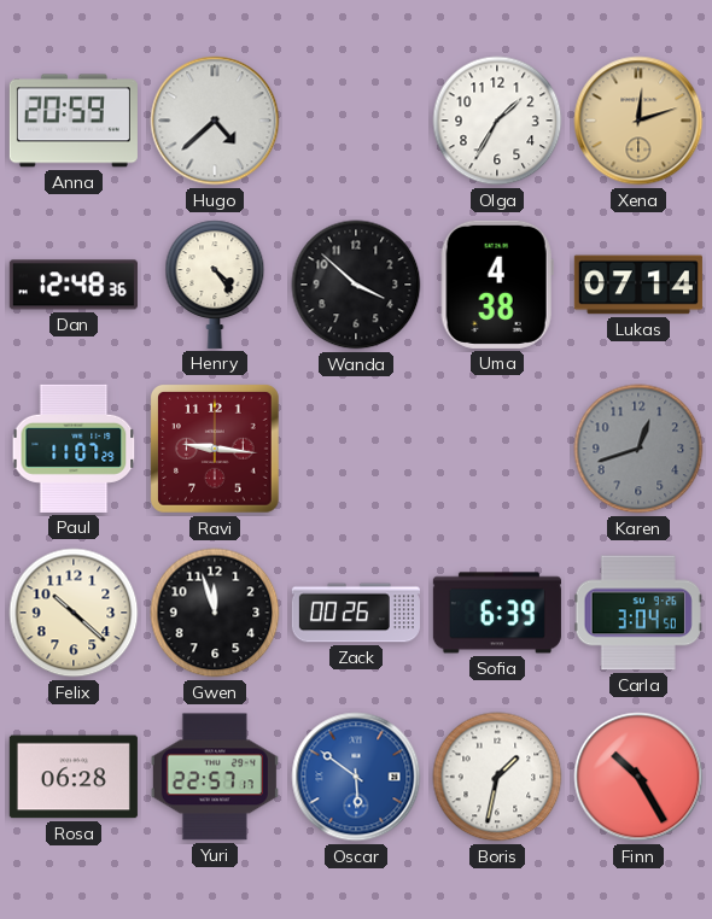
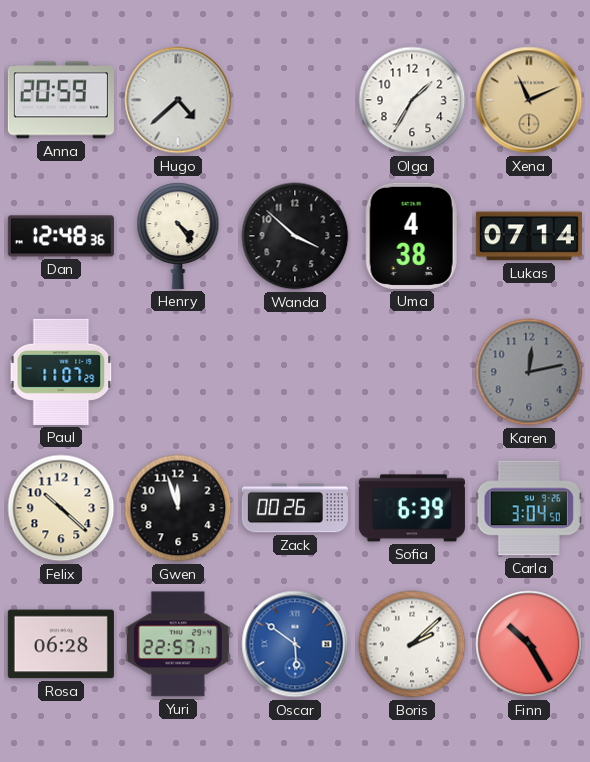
Xena: 12:12 -> 11:11
Ravi: 9:16 -> none
Karen: 12:42 -> 12:13
Boris: 1:32 -> 2:08
